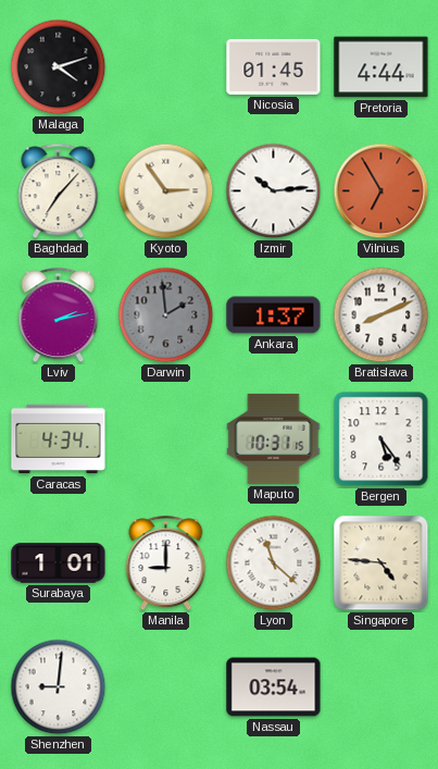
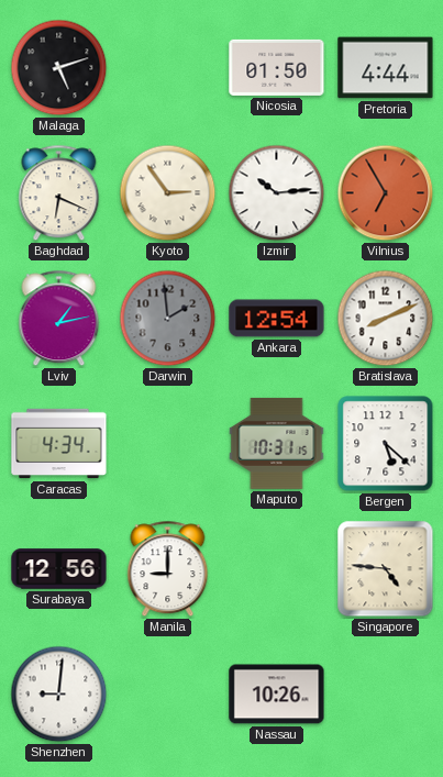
Malaga: 4:12 -> 5:12
Nicosia: 01:45 -> 01:50
Baghdad: 7:07 -> 6:19
Lviv: 2:13 -> 1:13
Ankara: 1:37 -> 12:54
Bergen: 5:24 -> 5:22
Surabaya: 1:01 -> 12:56
Lyon: 11:22 -> none
Nassau: 03:54 -> 10:26
